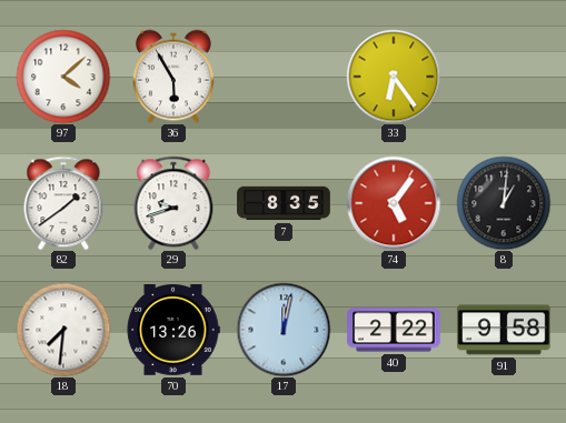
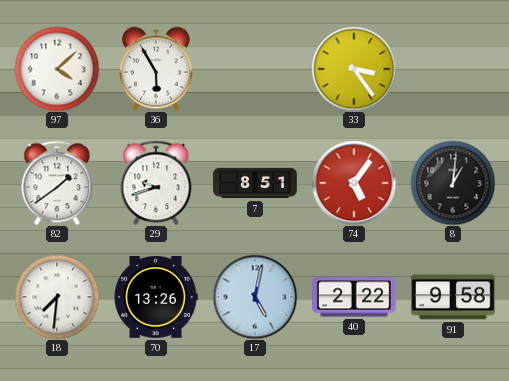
33: 6:24 -> 3:24
7: 8:35 -> 8:51
17: 12:02 -> 5:02
